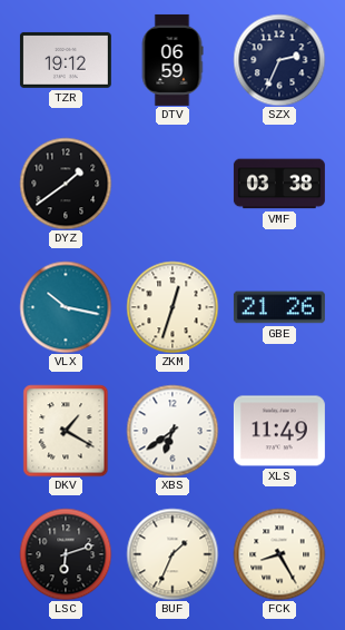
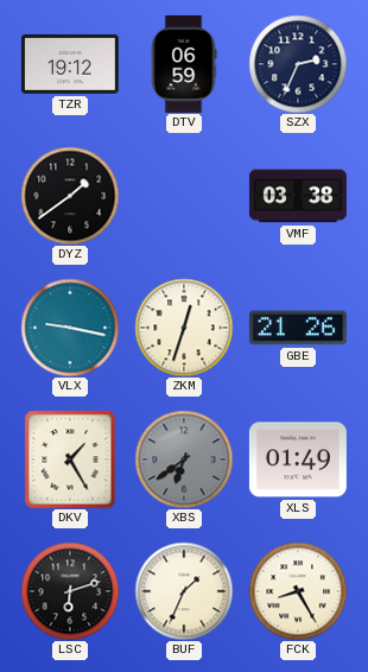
VLX: 10:17 -> 9:17
DKV: 1:20 -> 1:25
XBS dial: white -> grey
XLS: 11:49 -> 01:49
